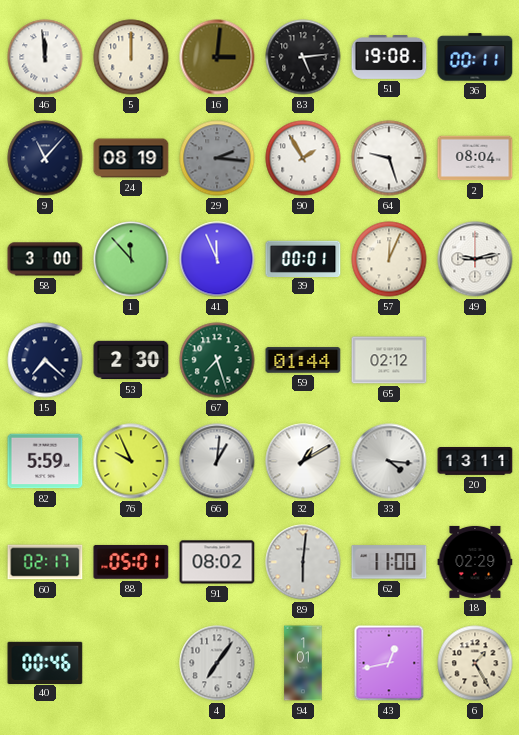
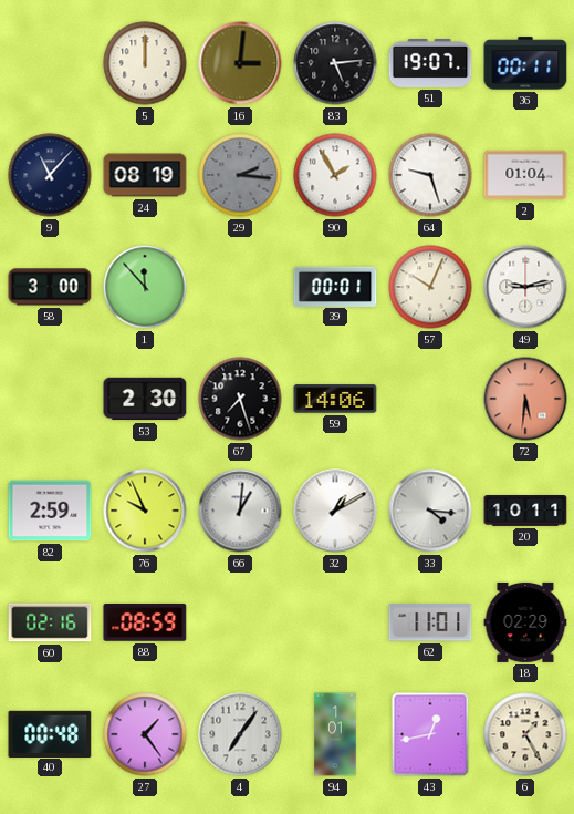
46: 11:59 -> none
51: 19:08 -> 19:07
2: 08:04 -> 01:04
41: 11:56 -> none
57: 12:04 -> 10:04
15: 7:22 -> none
67 dial: green -> black
59: 01:44 -> 14:06
65: 02:12 -> none
72: none -> 5:31
82: 5:59 -> 2:59
20: 13:11 -> 10:11
60: 02:17 -> 02:16
88: 05:01 -> 08:59
91: 08:02 -> none
89: 6:01 -> none
62: 11:00 -> 11:01
40: 00:46 -> 00:48
27: none -> 1:24
